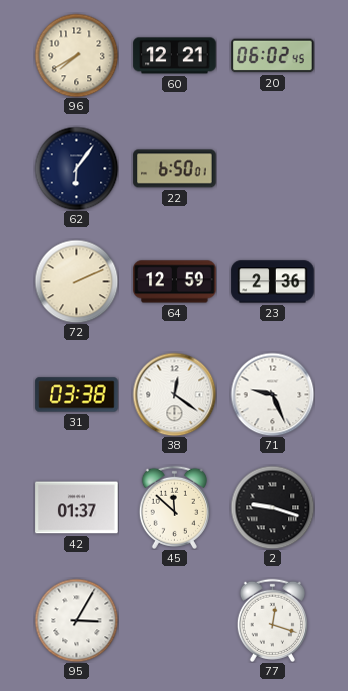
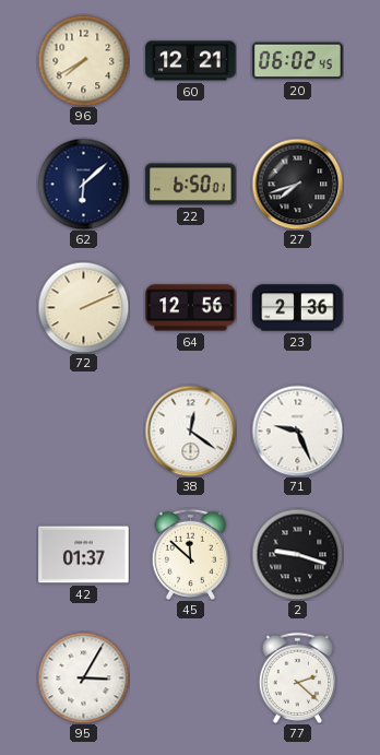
62: 6:06 -> 6:08
27: none -> 7:42
64: 12:59 -> 12:56
31: 03:38 -> none
77: 12:18 -> 2:22
